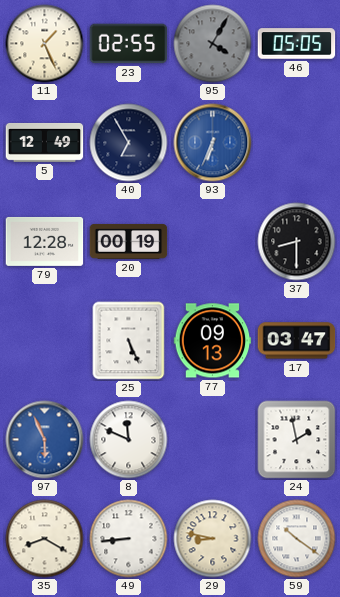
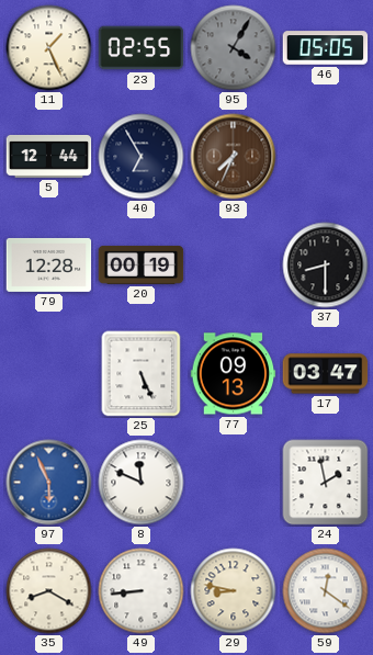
5: 12:49 -> 12:44
93: 6:34 -> 7:34
93 dial: blue -> brown
59: 10:21 -> 12:21
